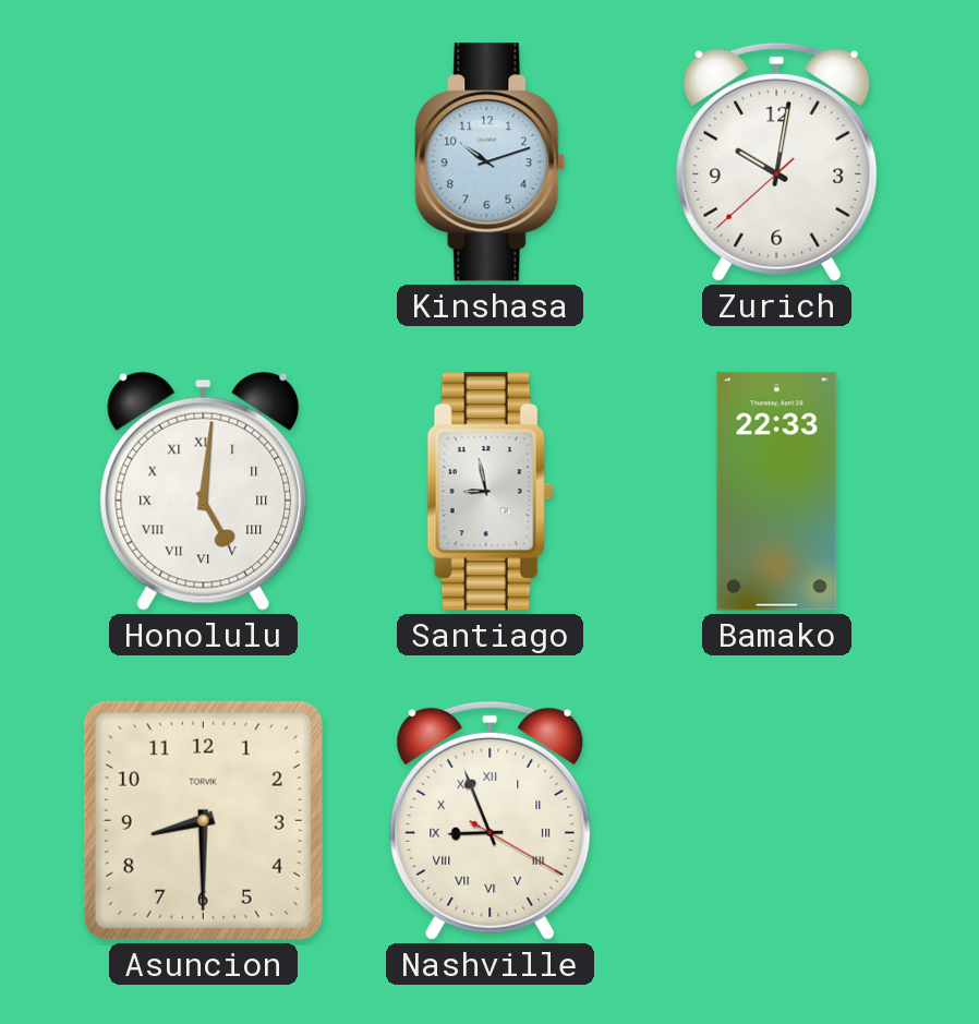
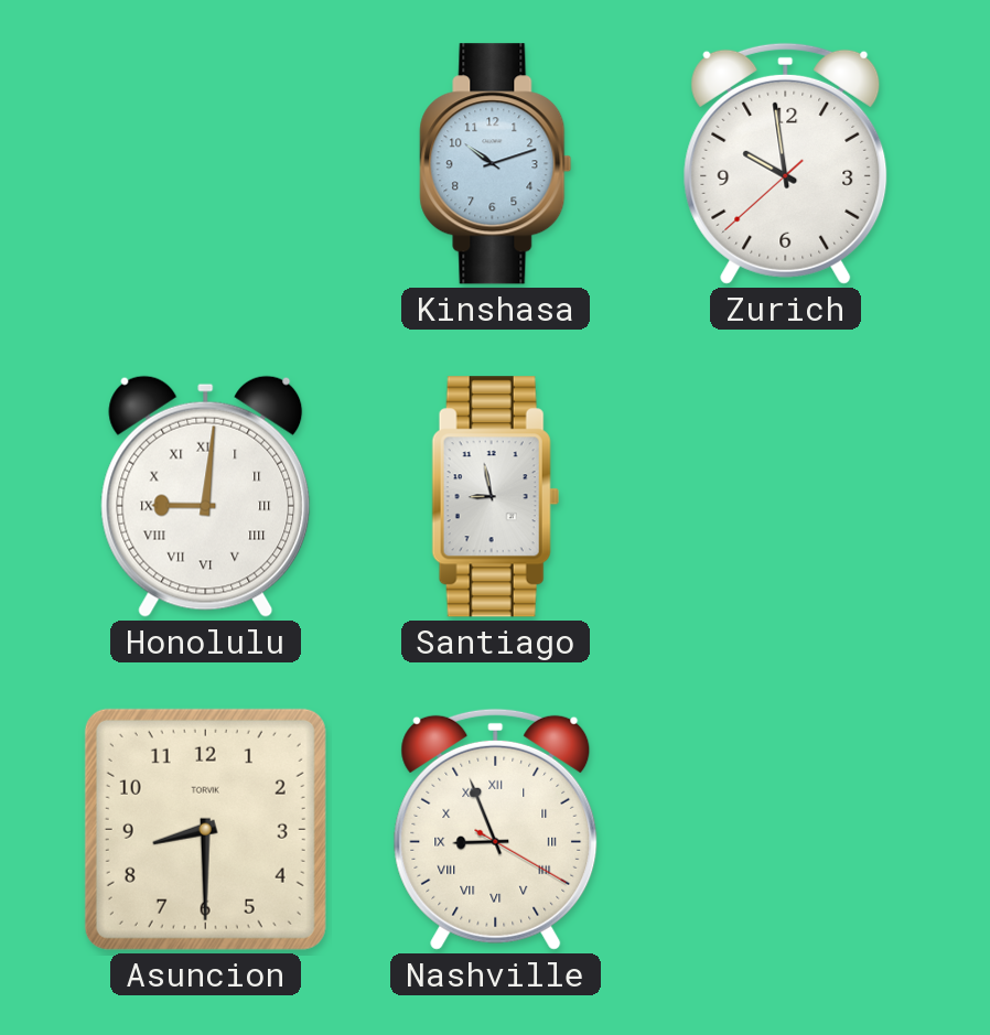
Zurich: 10:01 -> 9:58
Honolulu: 5:01 -> 9:01
Bamako: 22:33 -> none
